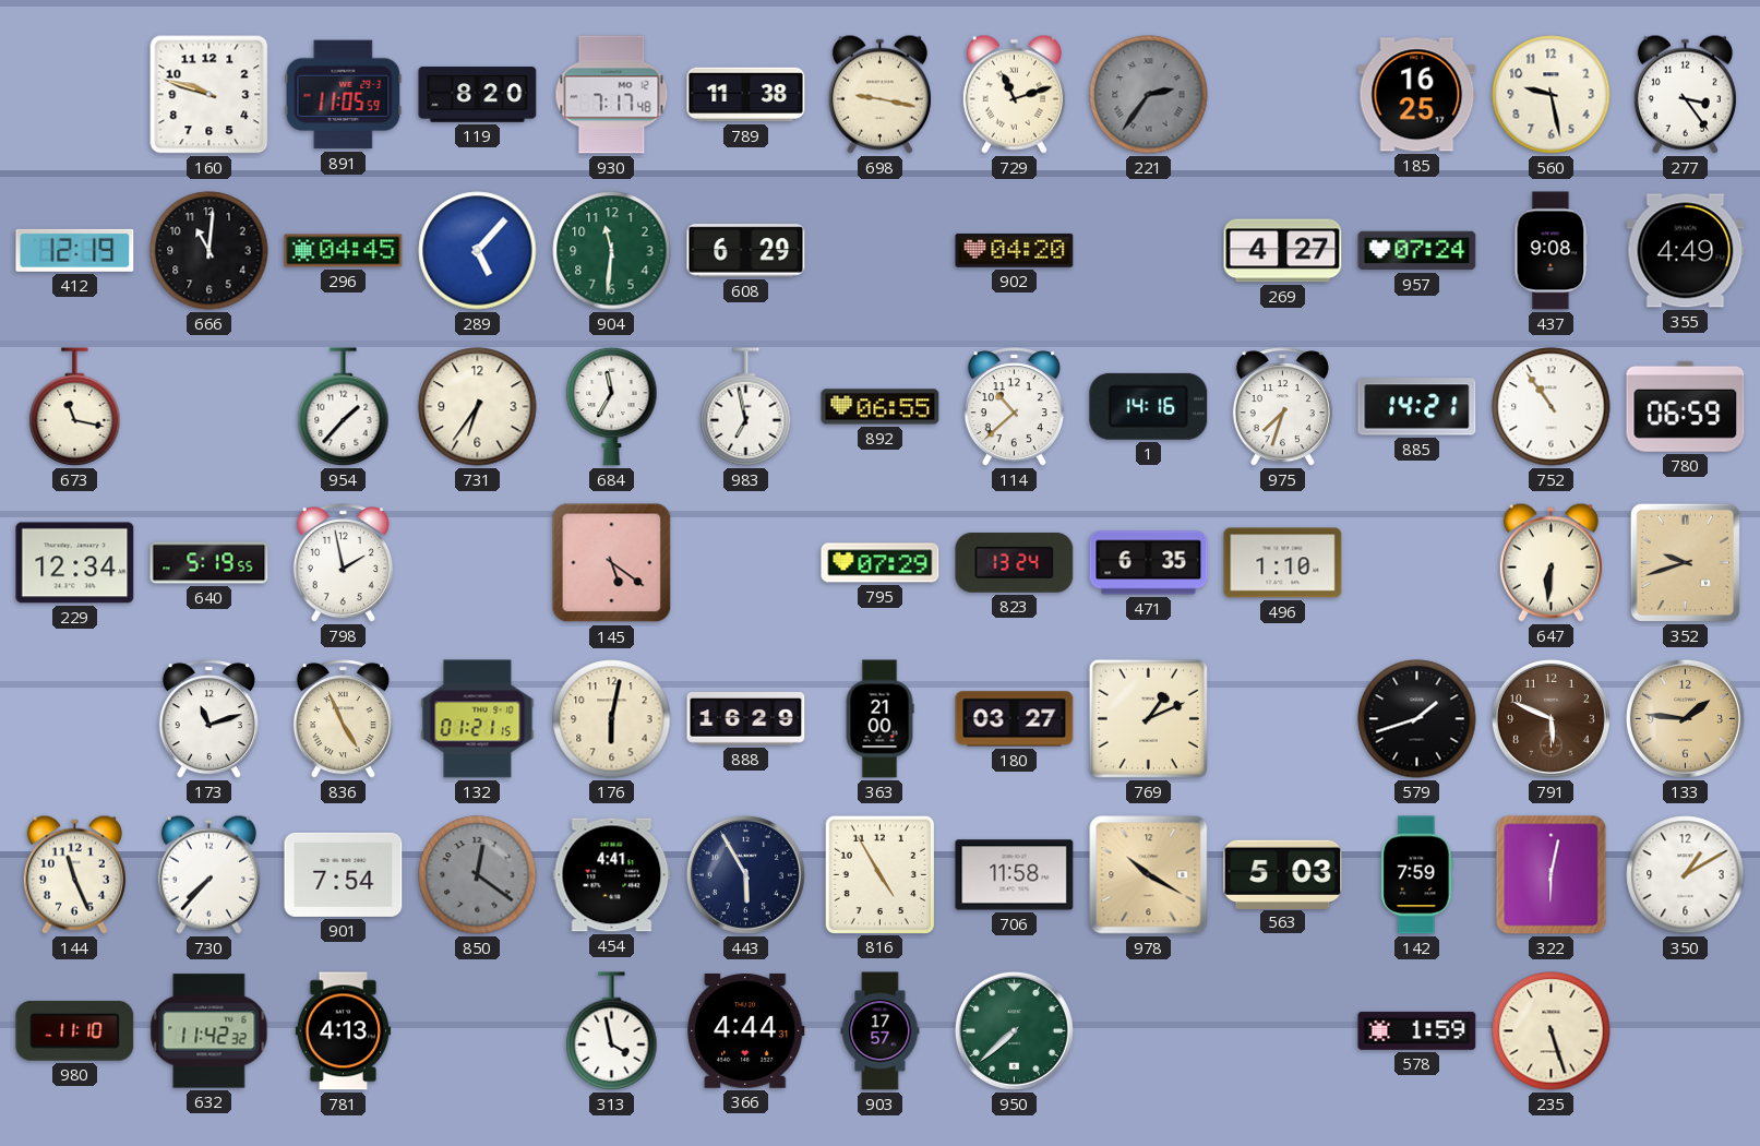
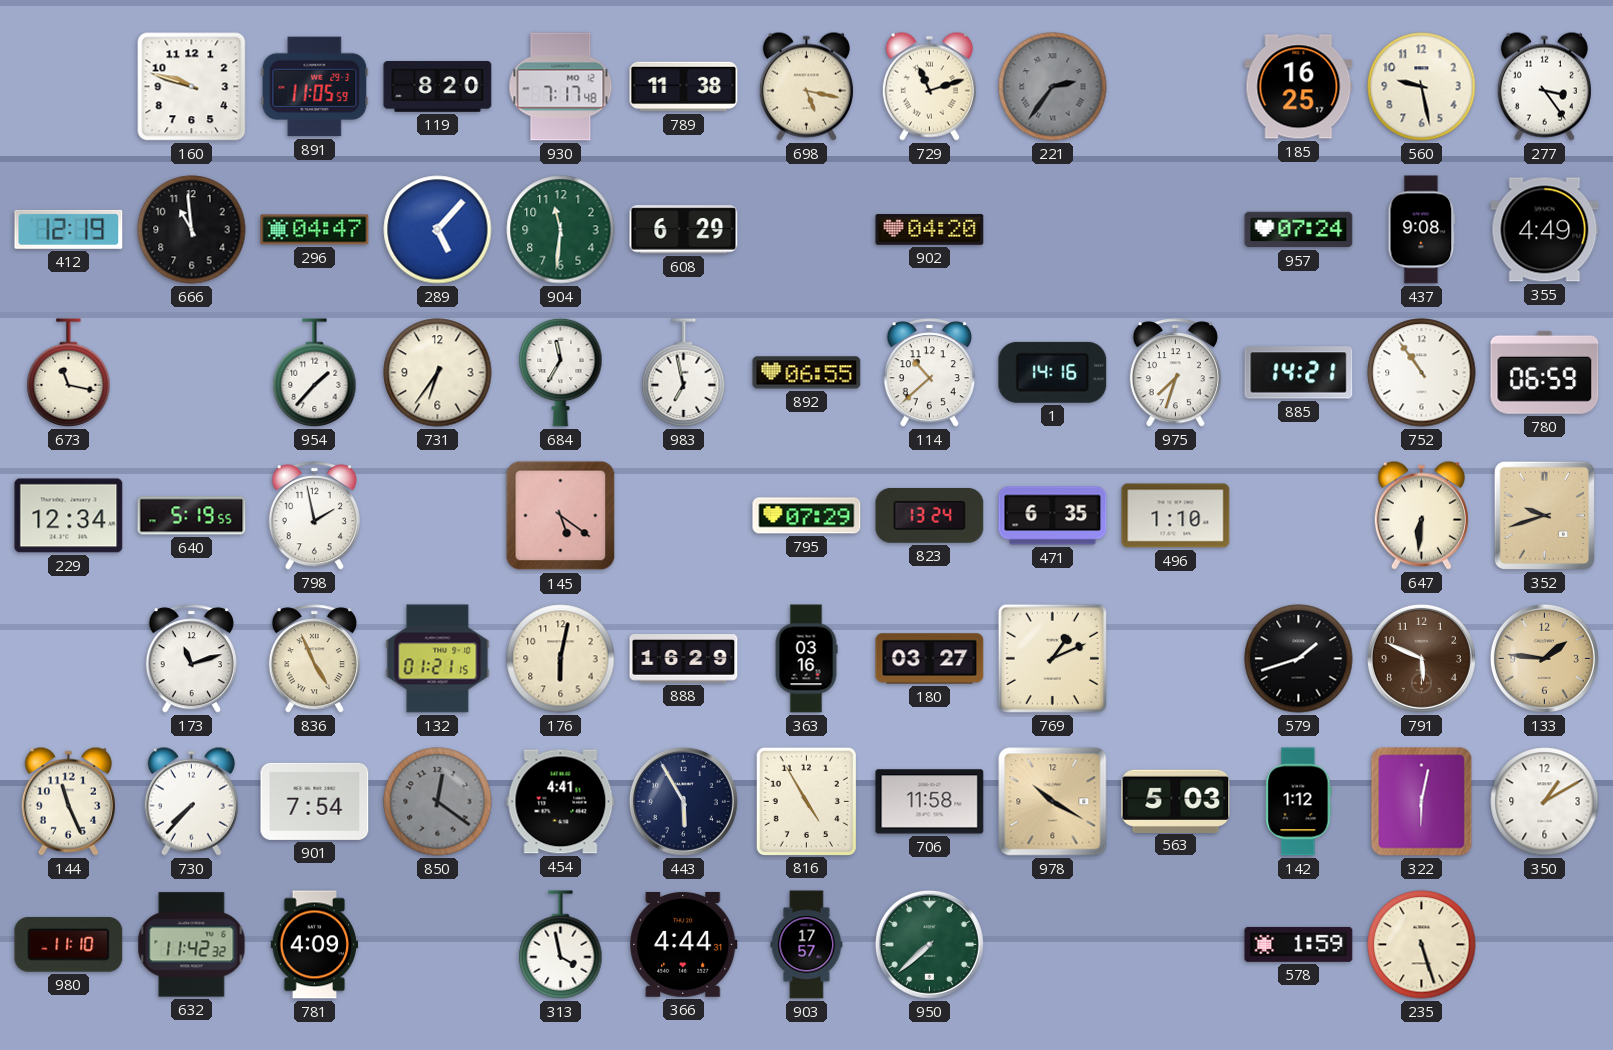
698: 9:17 -> 5:17
666: 11:01 -> 10:59
296: 04:45 -> 04:47
269: 4:27 -> none
363: 21:00 -> 03:16
142: 7:59 -> 1:12
781: 4:13 -> 4:09
